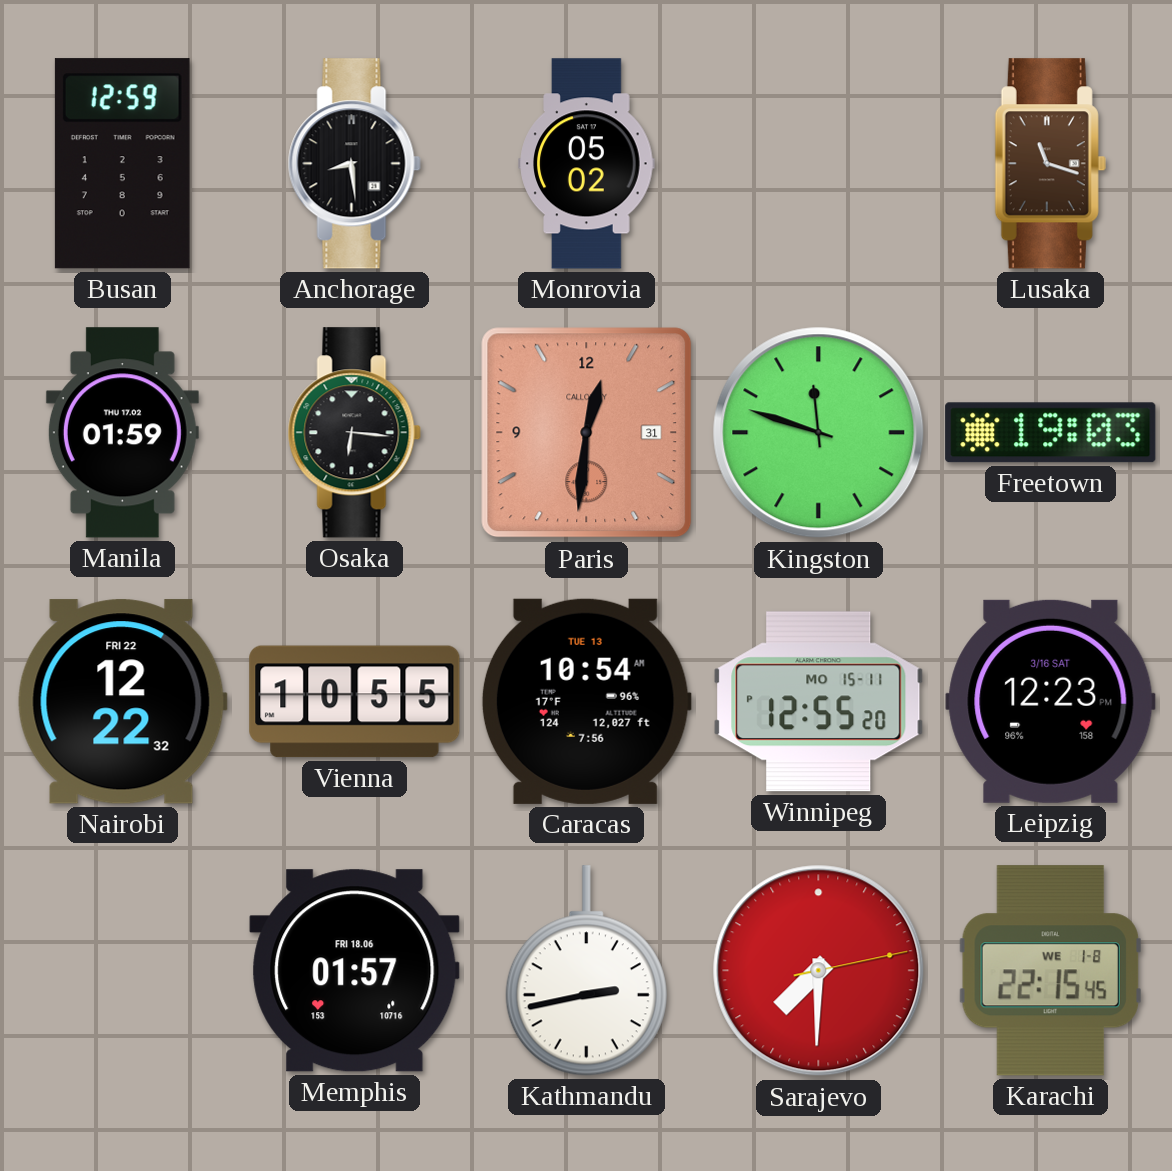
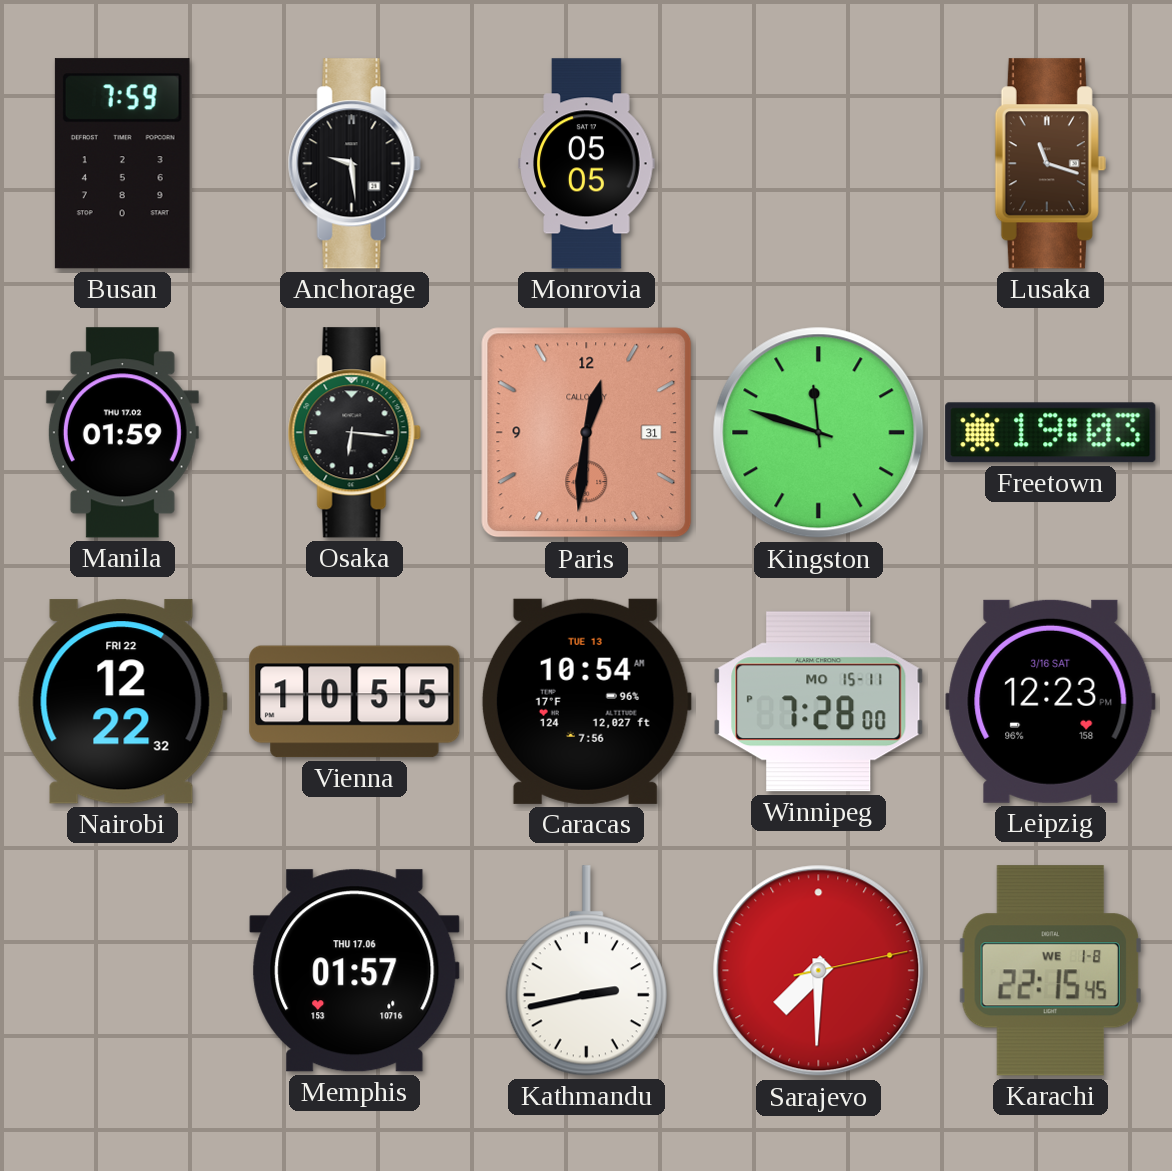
Busan: 12:59 -> 7:59
Anchorage: 8:29 -> 9:29
Monrovia: 05:02 -> 05:05
Winnipeg: 12:55 -> 7:28
Memphis date: FRI 18.06 -> THU 17.06
